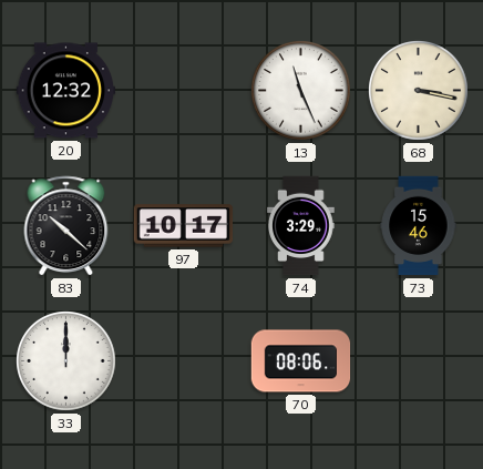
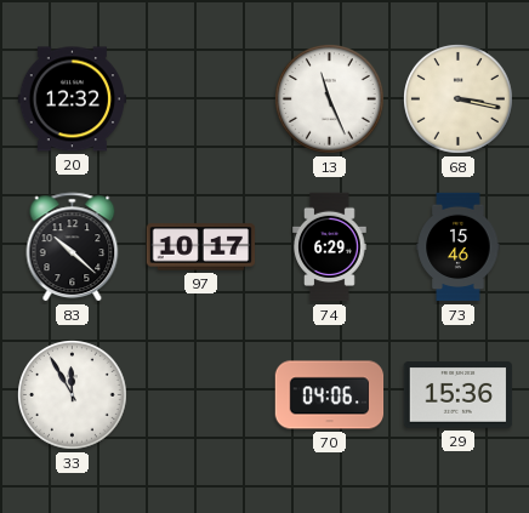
74: 3:29 -> 6:29
33: 12:00 -> 11:55
70: 08:06 -> 04:06
29: none -> 15:36
